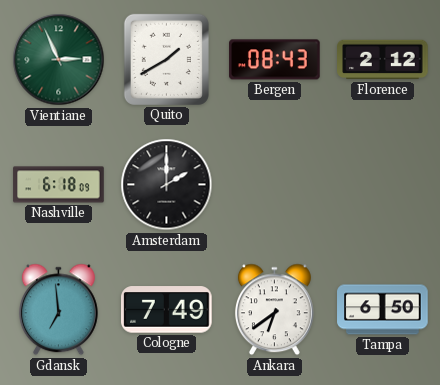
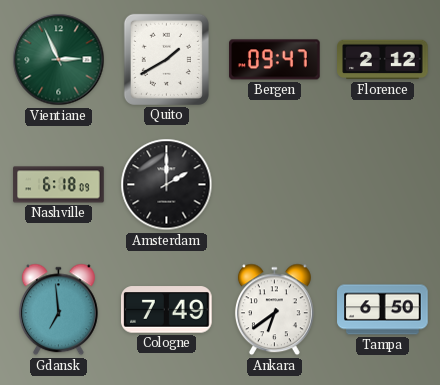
Bergen: 08:43 -> 09:47
